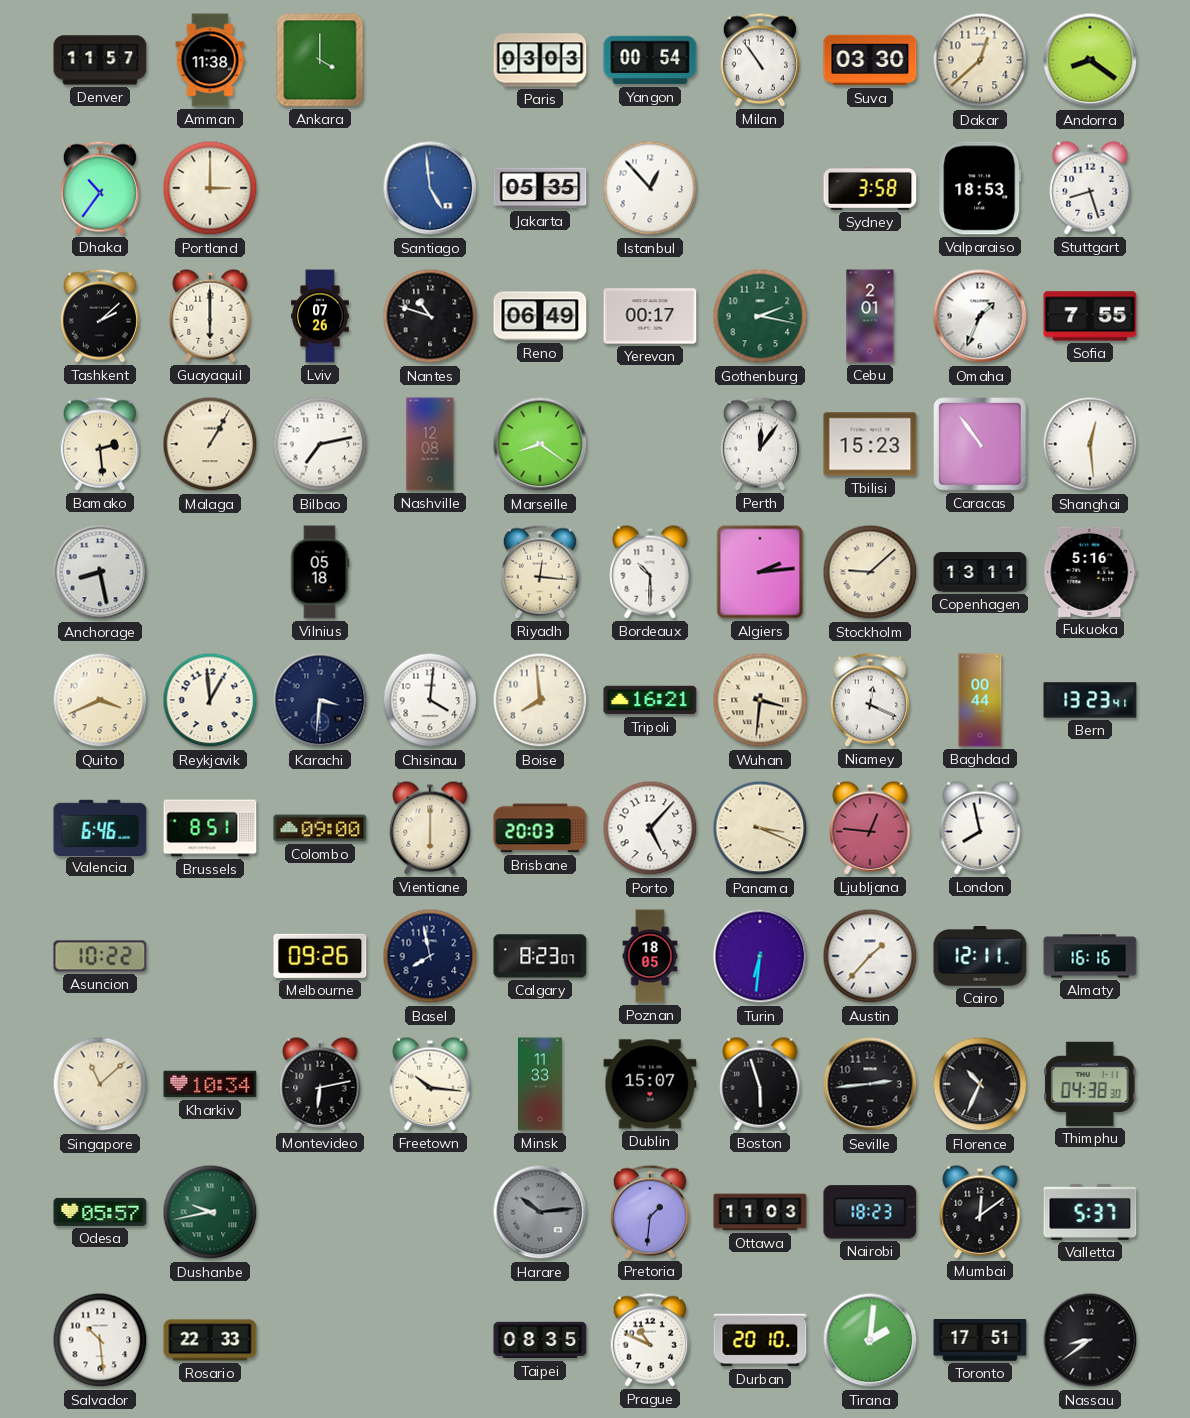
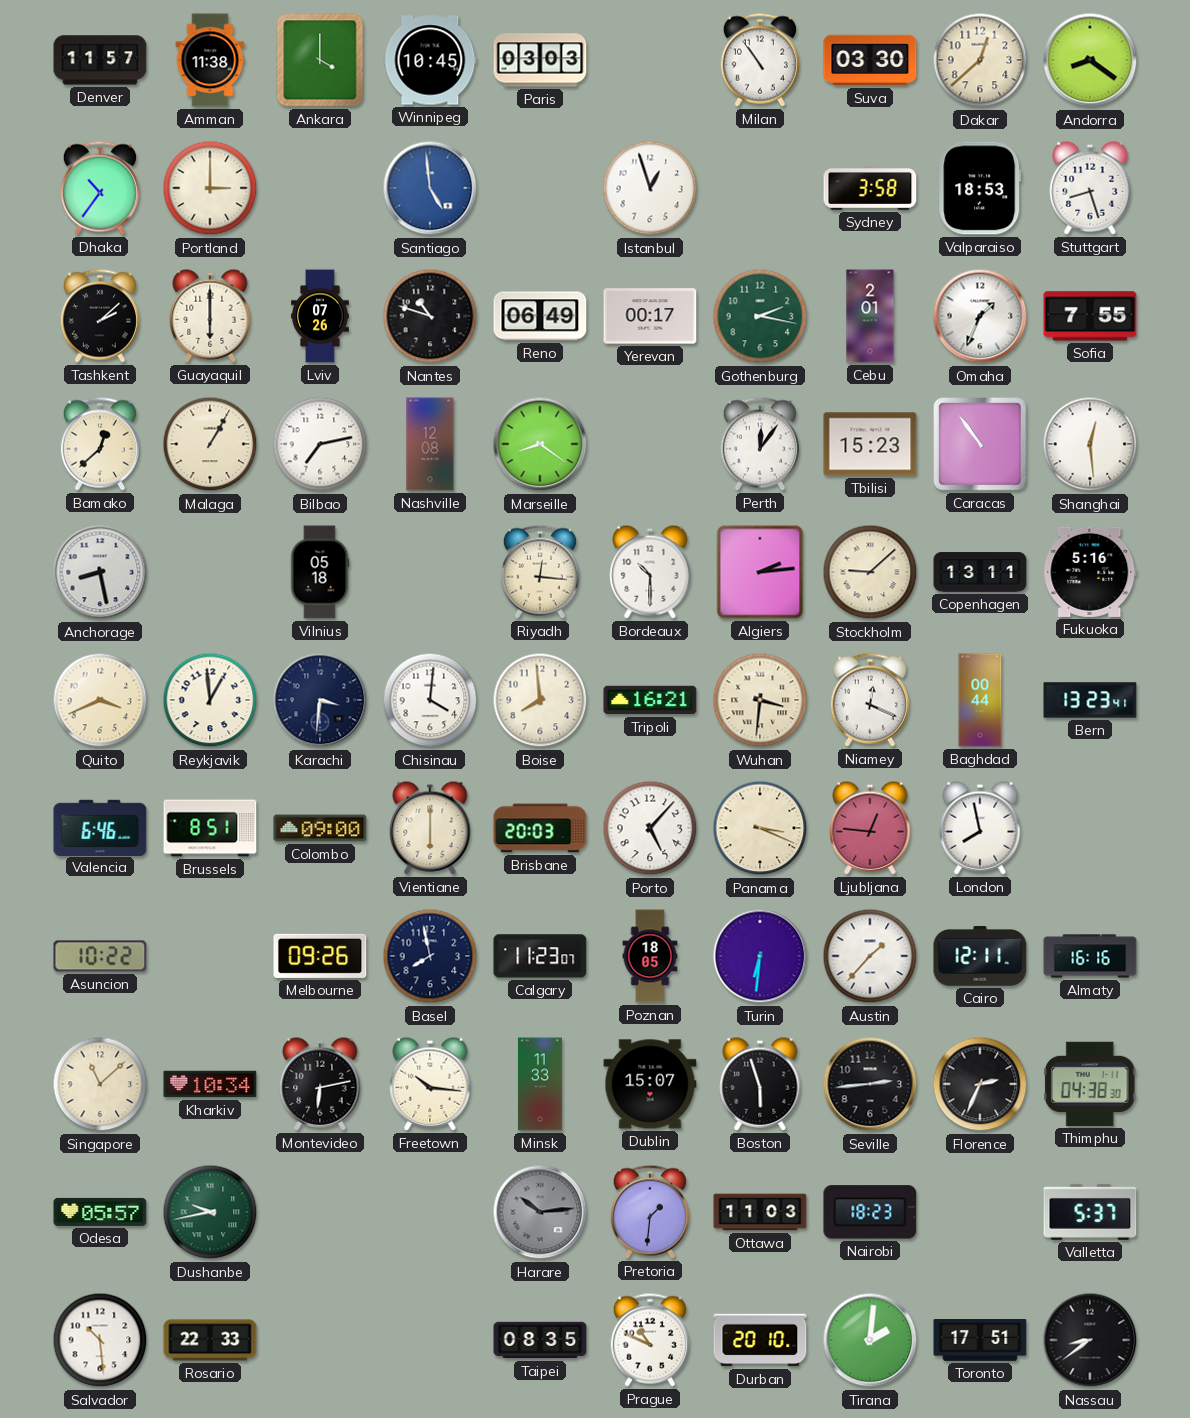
Winnipeg: none -> 10:45
Yangon: 00:54 -> none
Jakarta: 05:35 -> none
Istanbul: 12:53 -> 12:57
Bamako: 2:29 -> 12:38
Calgary: 8:23 -> 11:23
Florence: 10:34 -> 2:34
Mumbai: 12:09 -> none
